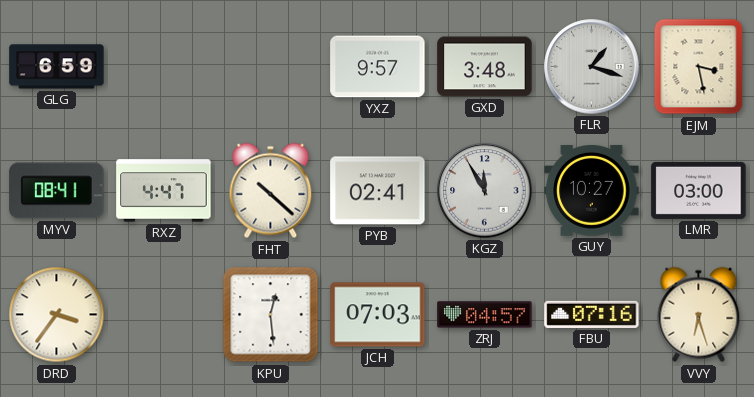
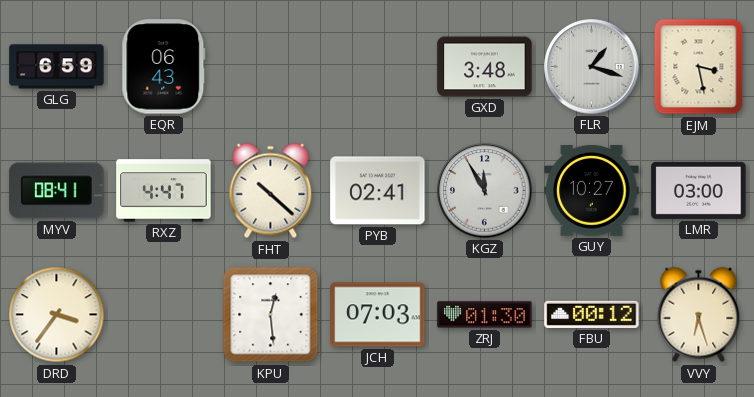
EQR: none -> 06:43
YXZ: 9:57 -> none
ZRJ: 04:57 -> 01:30
FBU: 07:16 -> 00:12
